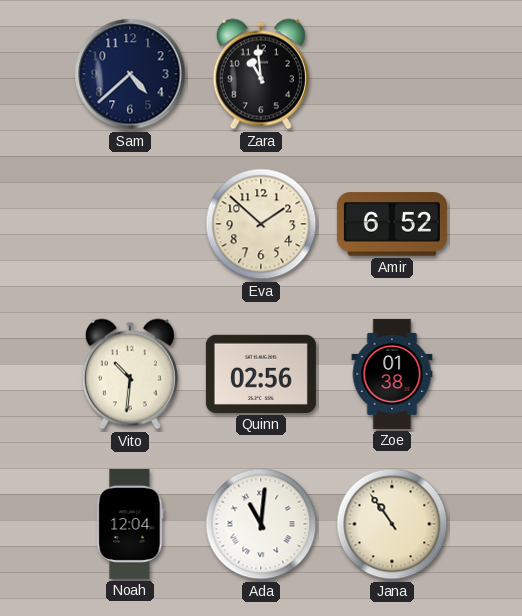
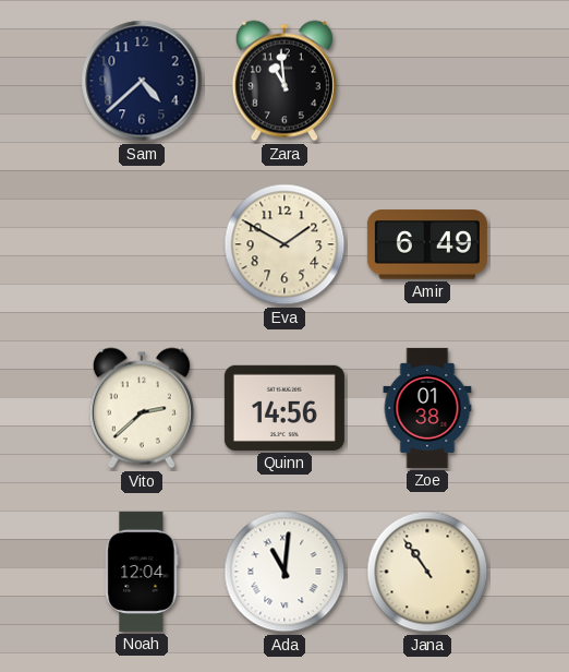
Eva: 1:52 -> 1:50
Amir: 6:52 -> 6:49
Vito: 10:31 -> 2:38
Quinn: 02:56 -> 14:56
